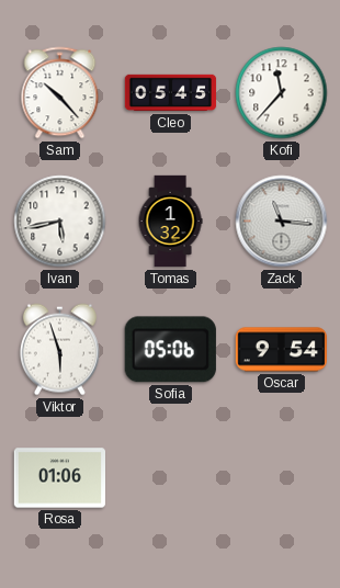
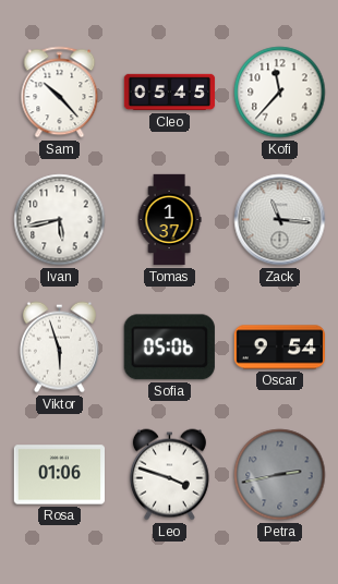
Tomas: 1:32 -> 1:37
Leo: none -> 3:48
Petra: none -> 2:43
